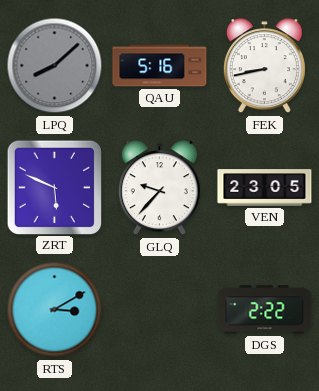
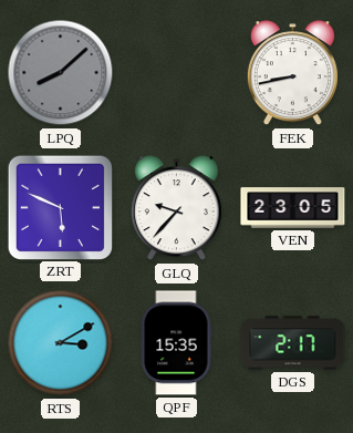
QAU: 5:16 -> none
QPF: none -> 15:35
DGS: 2:22 -> 2:17
